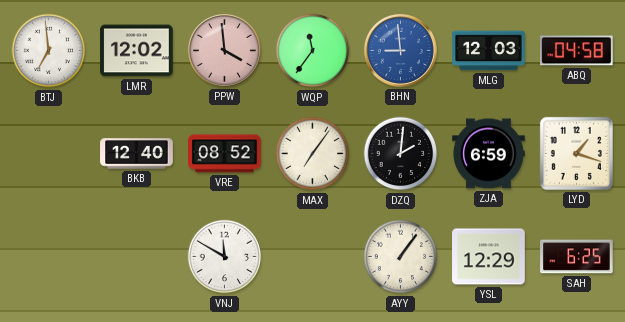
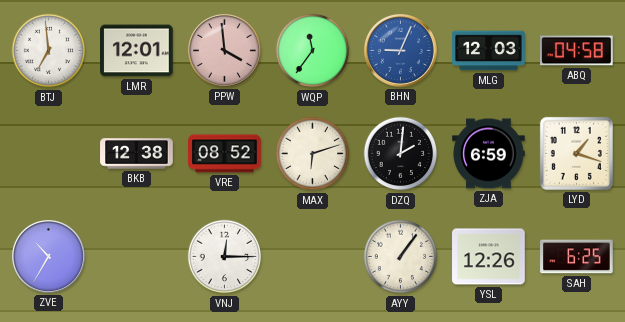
LMR: 12:02 -> 12:01
BHN: 8:59 -> 9:04
BKB: 12:40 -> 12:38
MAX: 7:06 -> 6:12
ZVE: none -> 10:35
VNJ: 11:50 -> 12:15
YSL: 12:29 -> 12:26
